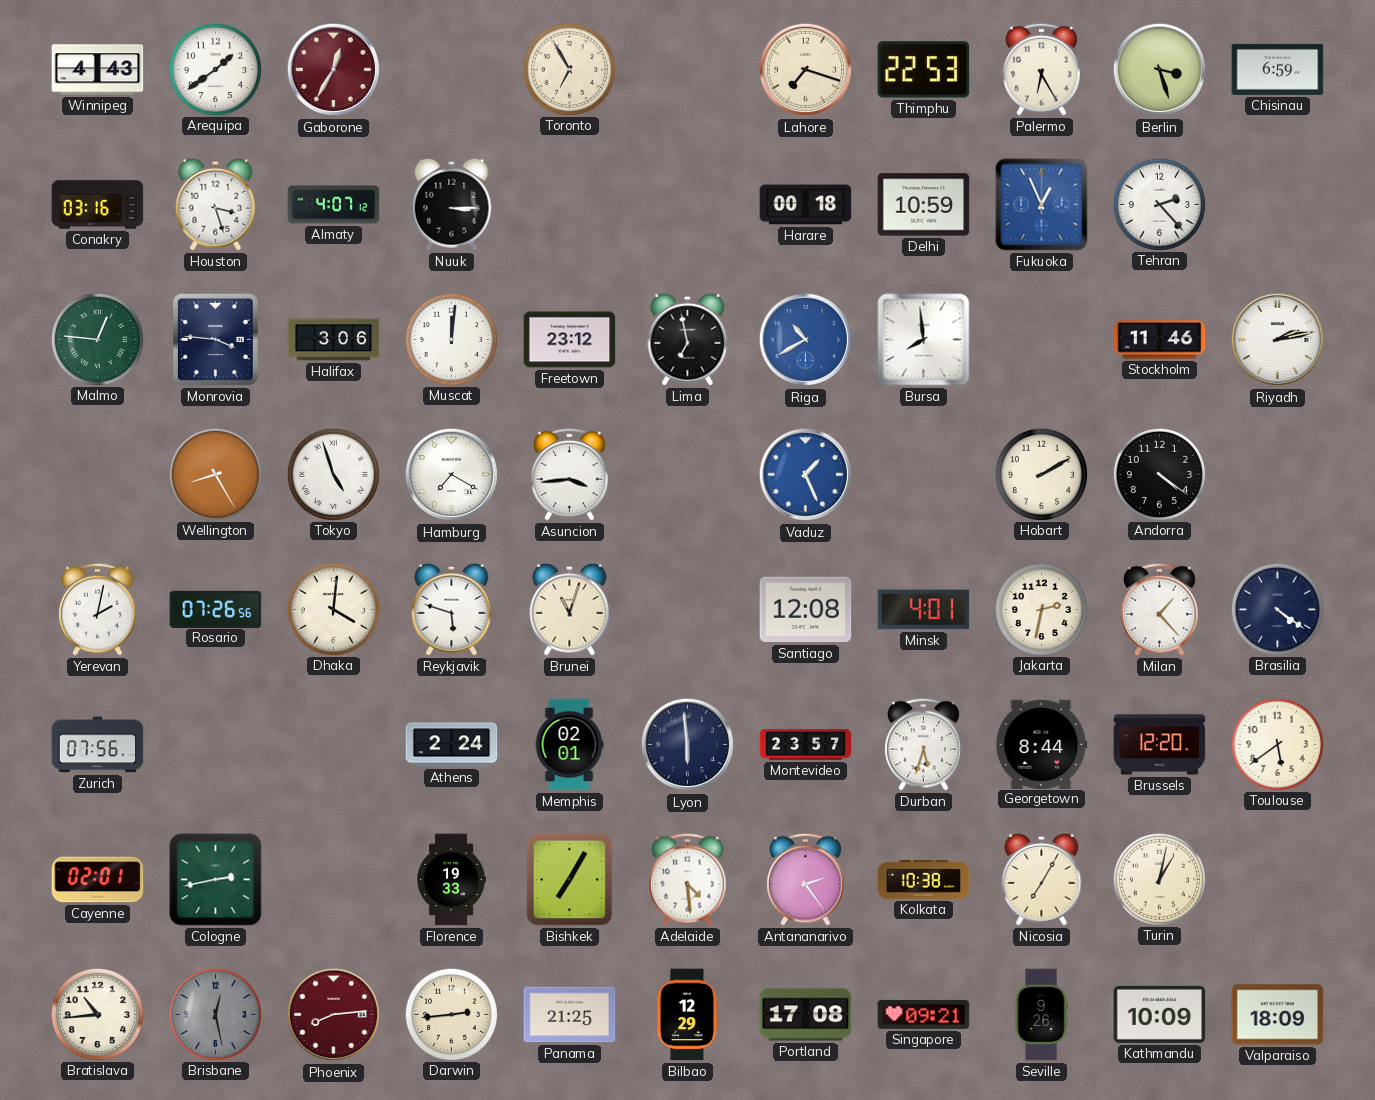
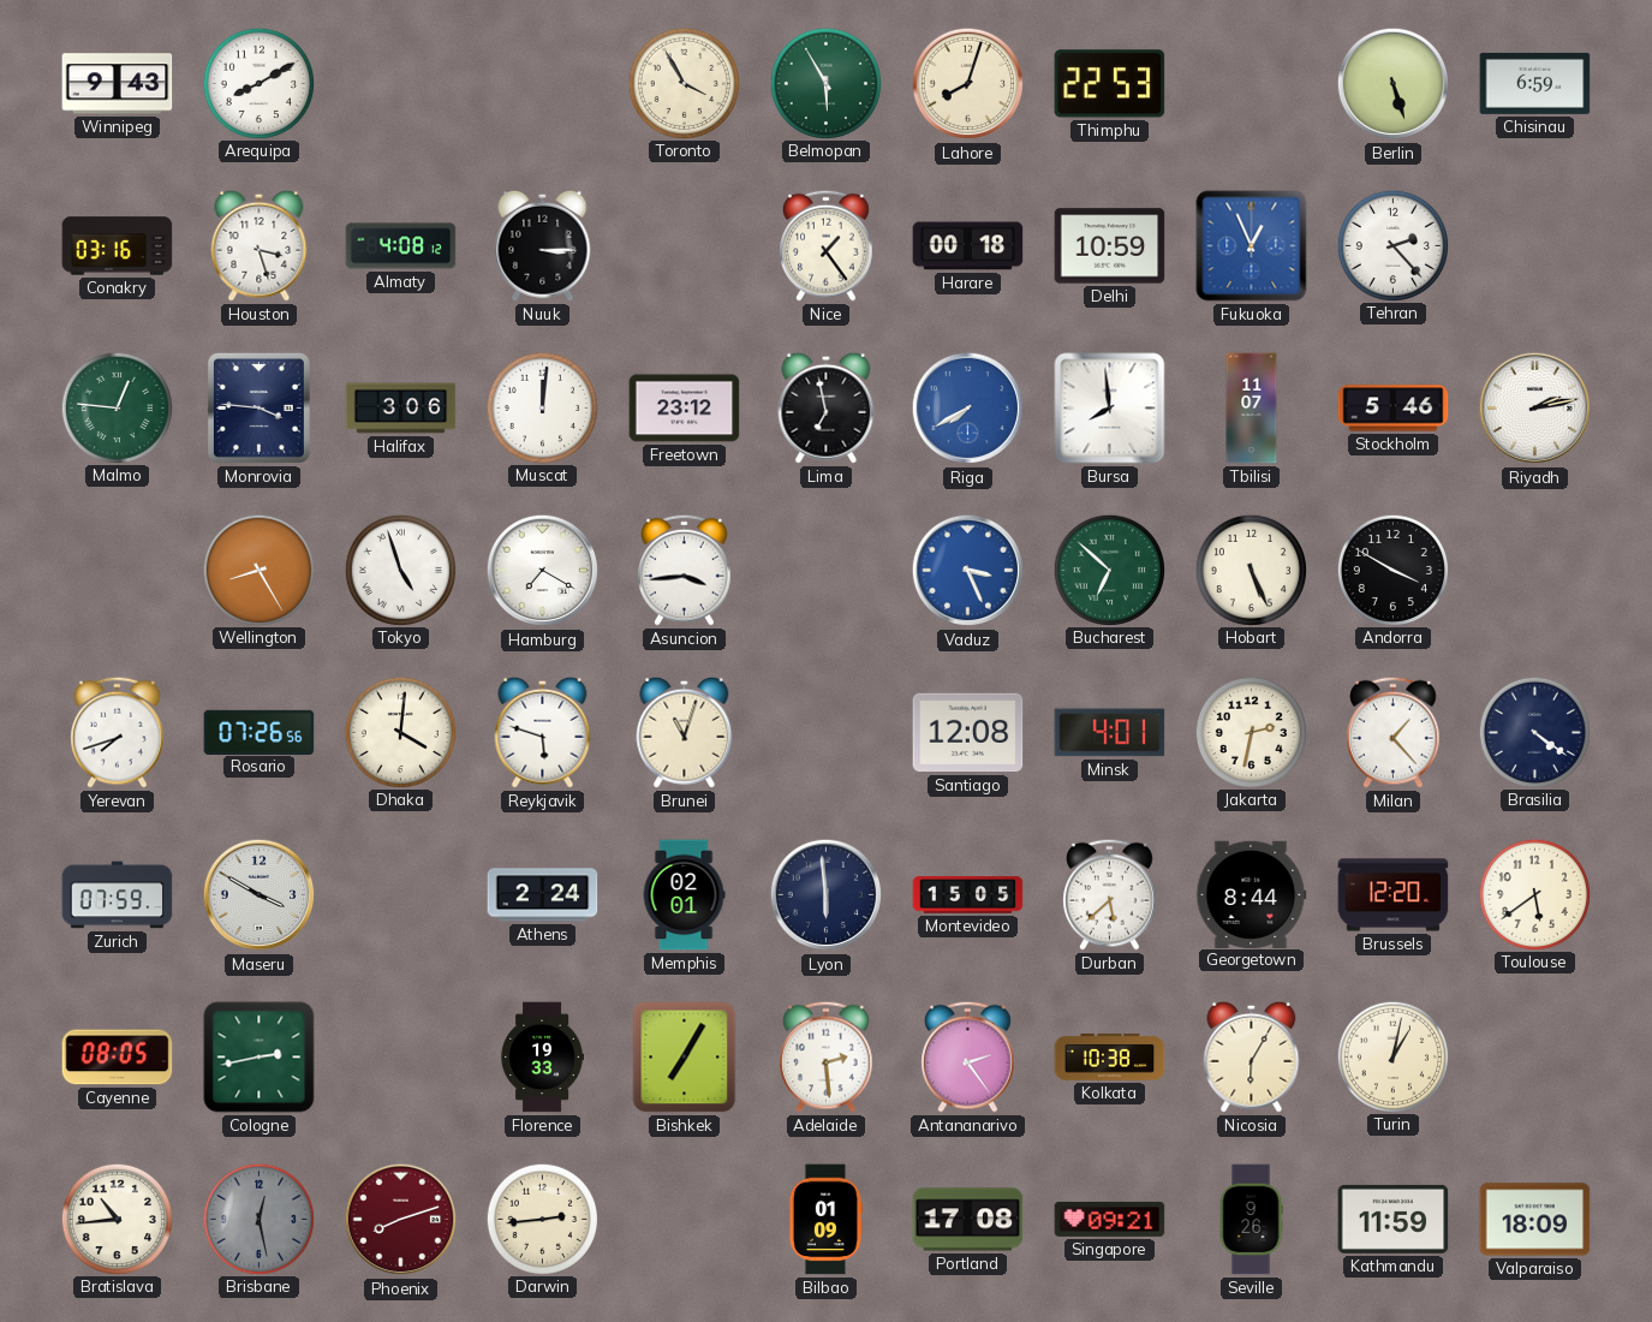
Winnipeg: 4:43 -> 9:43
Arequipa: 1:39 -> 8:10
Gaborone: 12:35 -> none
Toronto: 6:55 -> 3:55
Belmopan: none -> 5:55
Lahore: 7:18 -> 8:03
Palermo: 6:25 -> none
Berlin: 3:27 -> 5:27
Almaty: 4:07 -> 4:08
Nice: none -> 1:24
Riga: 10:40 -> 7:40
Tbilisi: none -> 11:07
Stockholm: 11:46 -> 5:46
Vaduz: 1:26 -> 3:26
Bucharest: none -> 6:52
Hobart: 2:10 -> 5:26
Andorra: 4:21 -> 3:50
Yerevan: 2:02 -> 7:42
Zurich: 07:56 -> 07:59
Maseru: none -> 3:50
Montevideo: 23:57 -> 15:05
Durban: 5:33 -> 5:38
Cayenne: 02:01 -> 08:05
Adelaide: 4:29 -> 2:29
Nicosia: 7:05 -> 6:05
Phoenix: 8:14 -> 8:12
Panama: 21:25 -> none
Bilbao: 12:29 -> 01:09
Kathmandu: 10:09 -> 11:59
